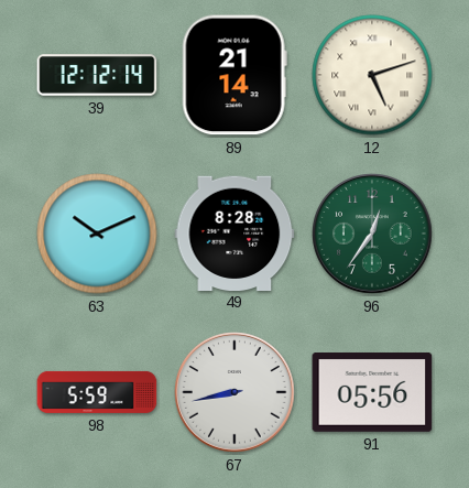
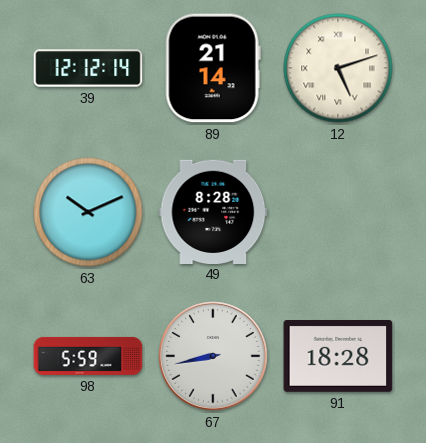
96: 12:36 -> none
91: 05:56 -> 18:28
